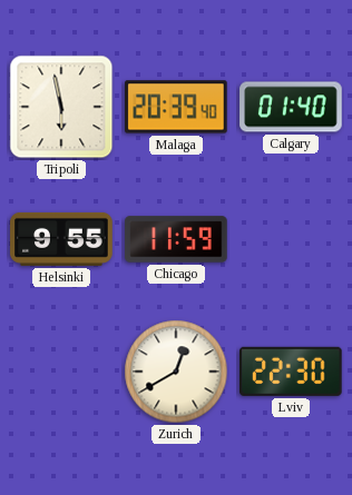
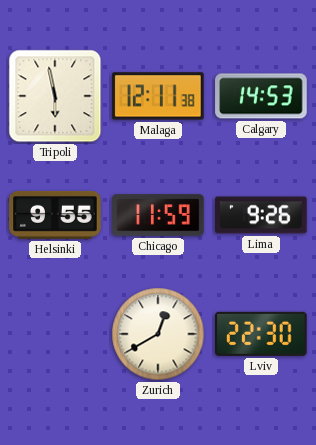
Malaga: 20:39 -> 12:11
Calgary: 01:40 -> 14:53
Lima: none -> 9:26
